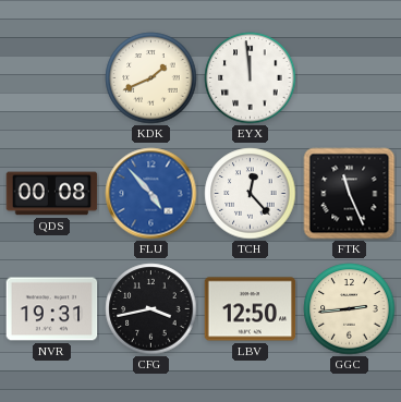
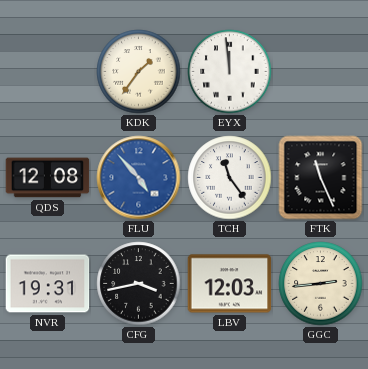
KDK: 1:41 -> 1:36
QDS: 00:08 -> 12:08
TCH: 12:23 -> 11:24
LBV: 12:50 -> 12:03
